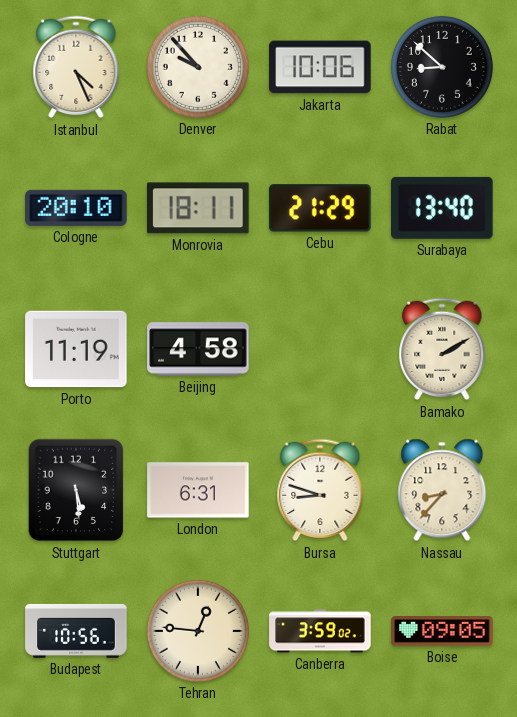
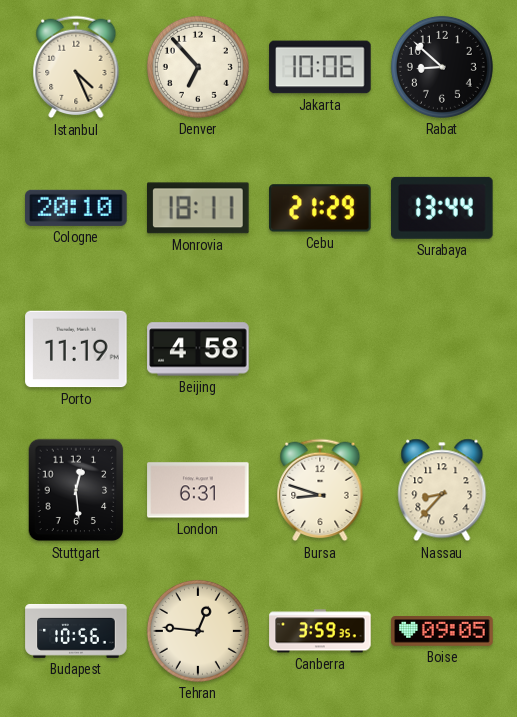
Denver: 9:53 -> 6:53
Surabaya: 13:40 -> 13:44
Bamako: 2:10 -> none
Stuttgart: 5:29 -> 12:29
Canberra: 3:59:02 -> 3:59:35
